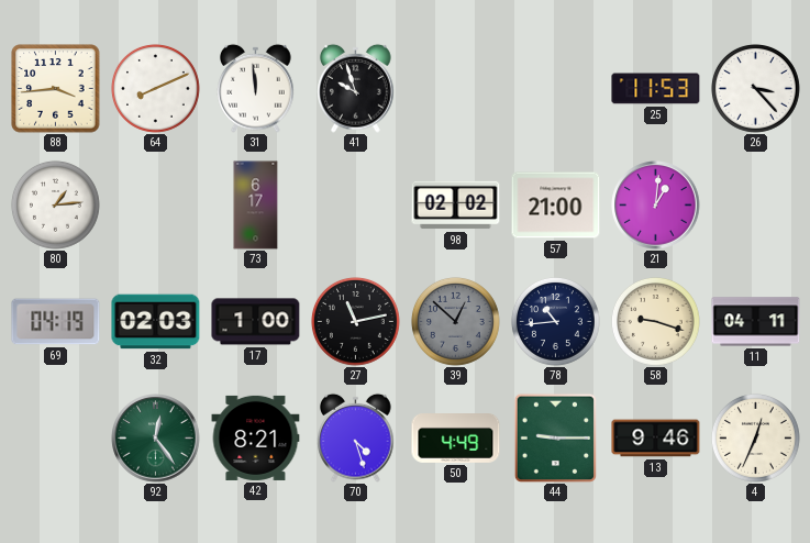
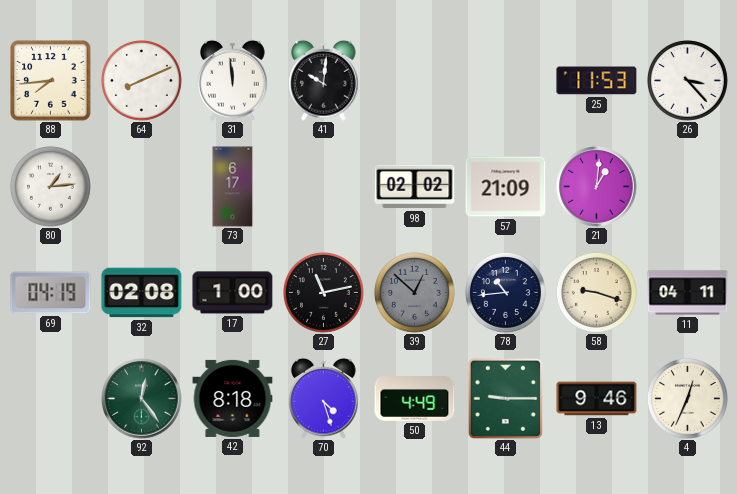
88: 3:44 -> 7:44
41: 9:57 -> 10:01
57: 21:00 -> 21:09
32: 02:03 -> 02:08
42: 8:21 -> 8:18
